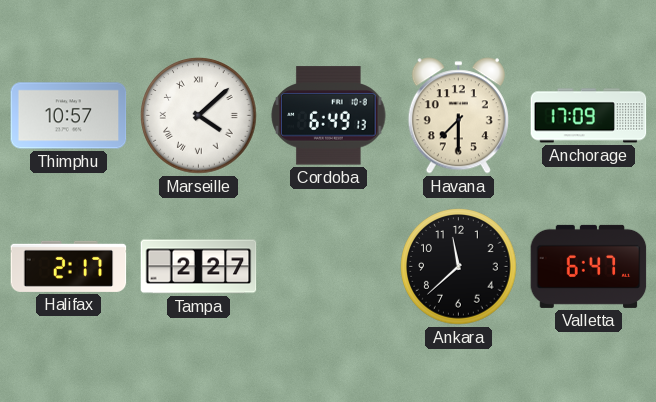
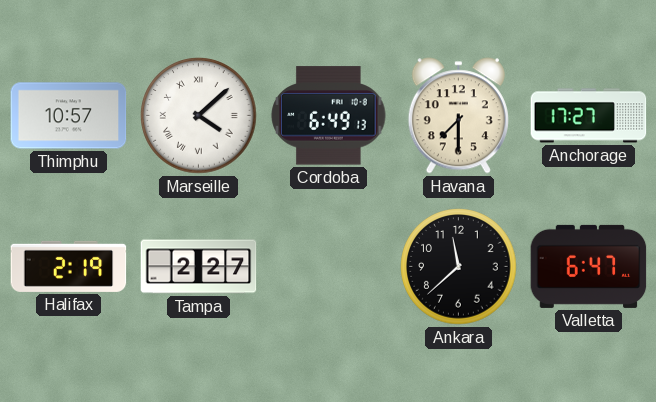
Anchorage: 17:09 -> 17:27
Halifax: 2:17 -> 2:19
